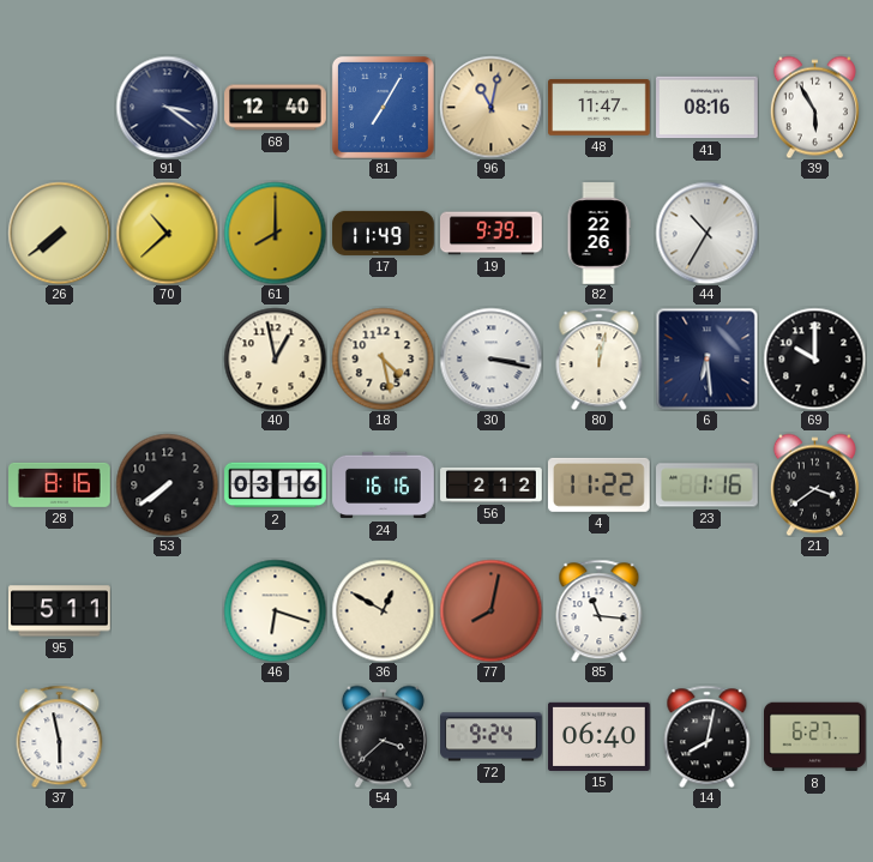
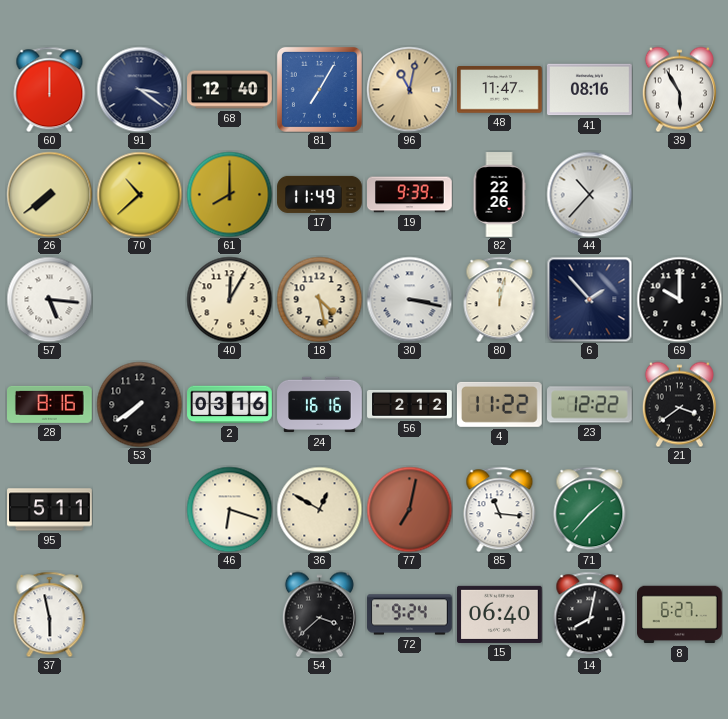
60: none -> 12:00
44: 10:35 -> 10:37
57: none -> 5:16
40: 12:58 -> 12:05
6: 6:29 -> 1:53
23: 1:16 -> 12:22
77: 8:02 -> 7:02
71: none -> 1:37
